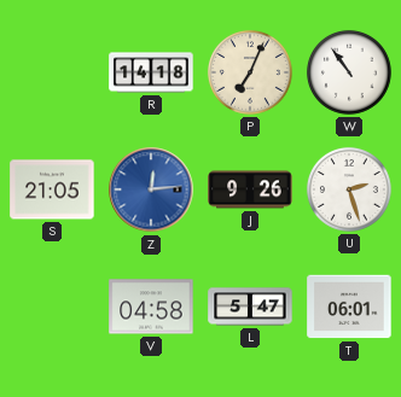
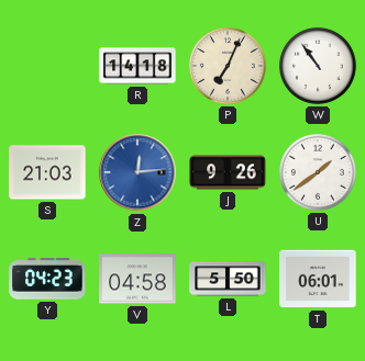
S: 21:05 -> 21:03
U: 2:27 -> 1:39
Y: none -> 04:23
L: 5:47 -> 5:50
